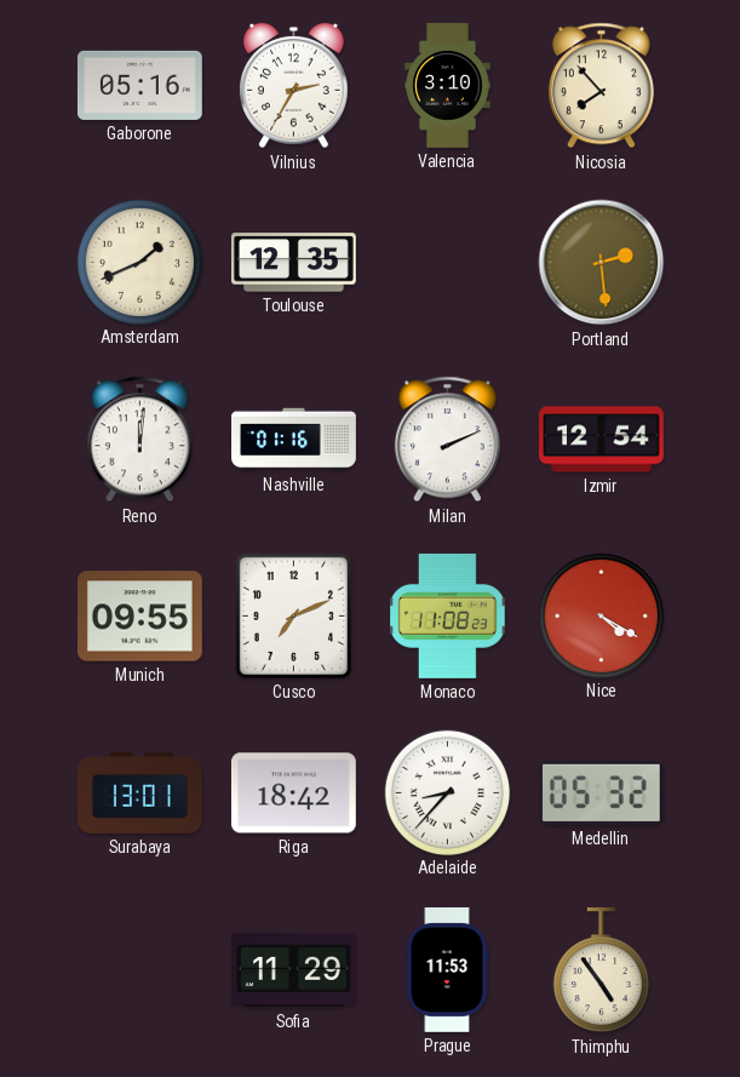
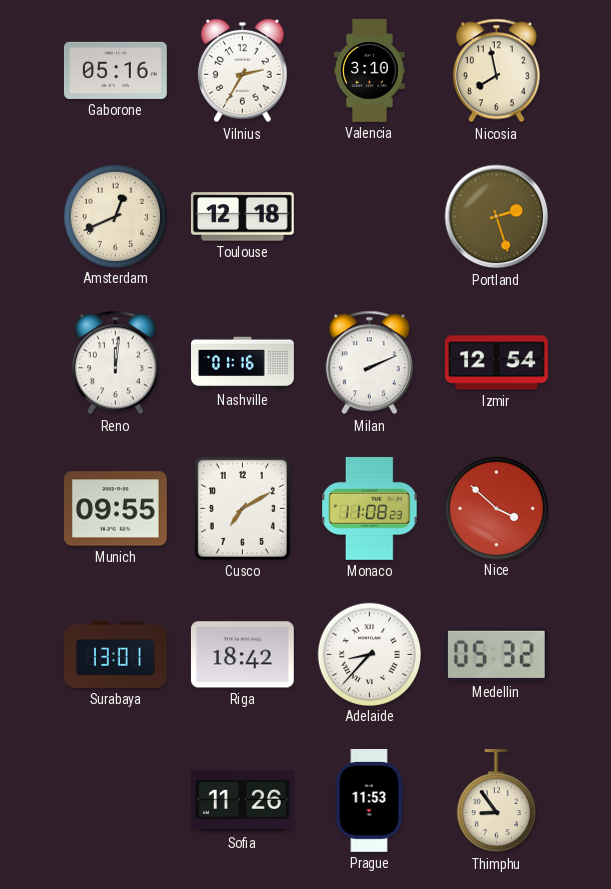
Nicosia: 7:53 -> 7:58
Amsterdam: 1:41 -> 12:41
Toulouse: 12:35 -> 12:18
Portland: 2:29 -> 2:27
Cusco: 7:11 -> 7:10
Nice: 4:20 -> 3:52
Sofia: 11:29 -> 11:26
Thimphu: 4:54 -> 8:54
